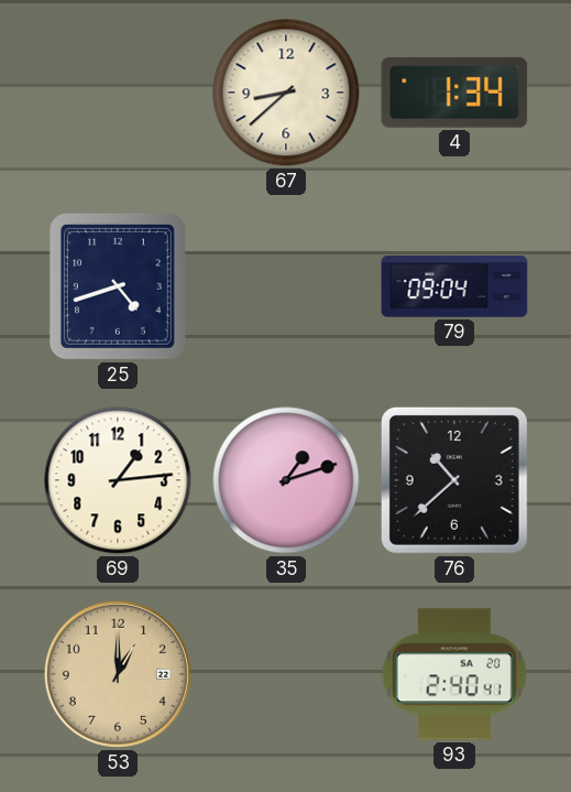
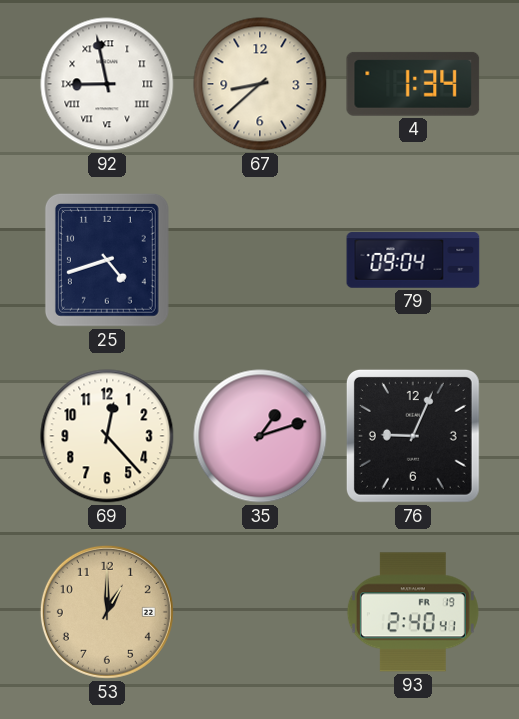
92: none -> 8:58
69: 1:14 -> 12:23
76: 10:38 -> 9:04
93 date: SA 20 -> FR 19
